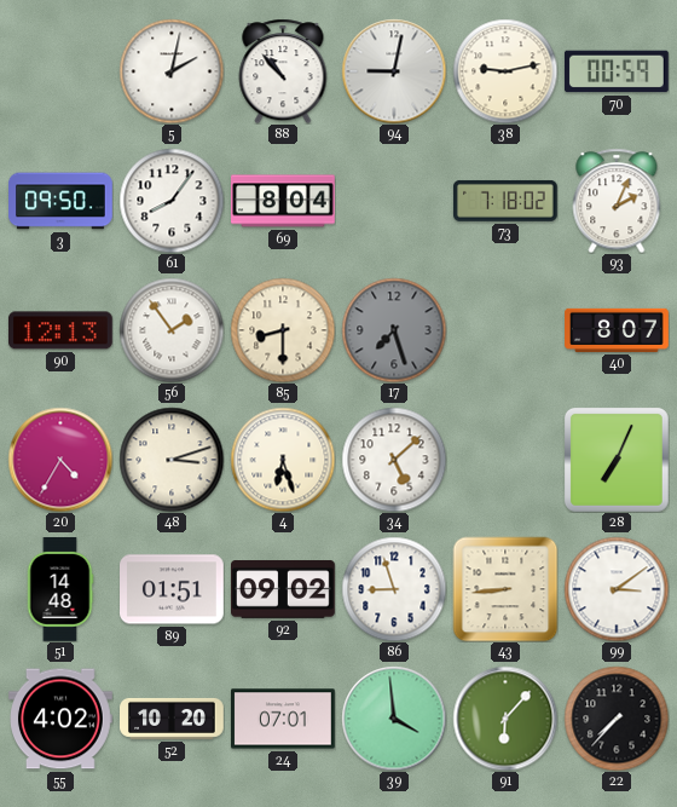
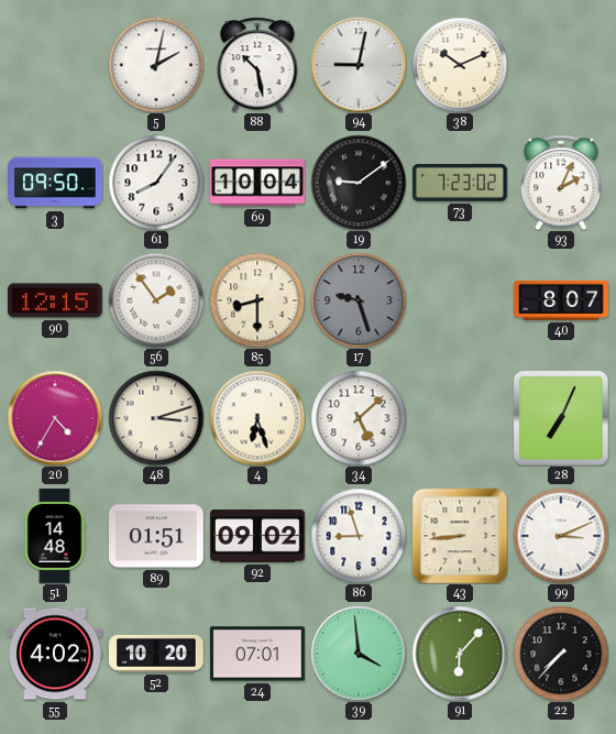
88: 10:53 -> 10:28
38: 9:13 -> 10:11
70: 00:59 -> none
69: 8:04 -> 10:04
19: none -> 9:09
73: 7:18 -> 7:23
90: 12:13 -> 12:15
17: 7:27 -> 9:27
99: 3:09 -> 3:11
